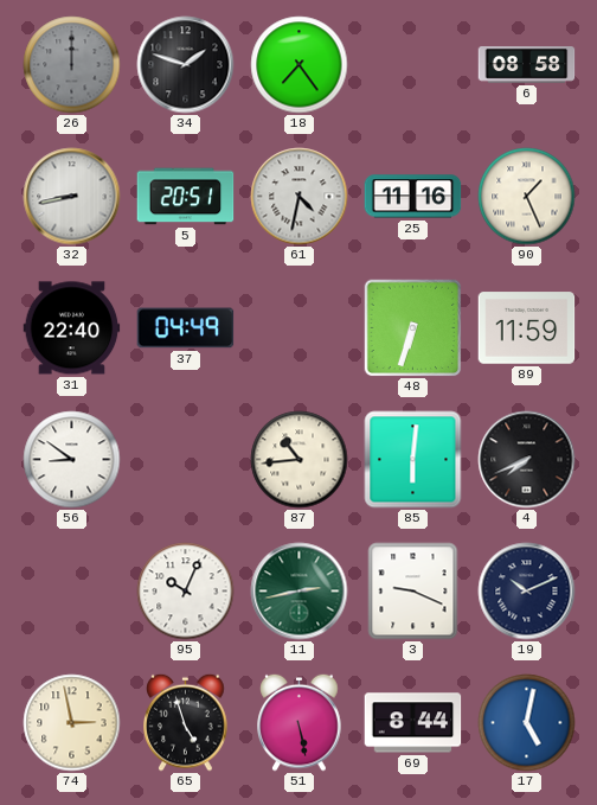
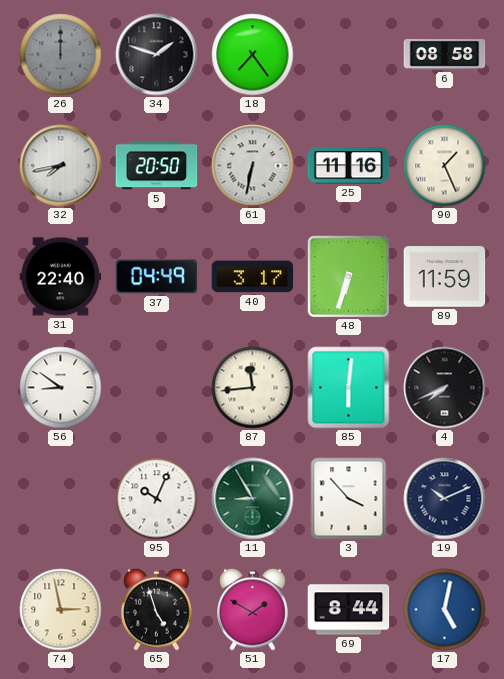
32: 8:43 -> 7:43
5: 20:51 -> 20:50
61: 4:32 -> 6:32
40: none -> 3:17
87: 10:44 -> 11:44
11: 2:43 -> 8:55
3: 9:19 -> 3:53
51: 5:28 -> 1:50
